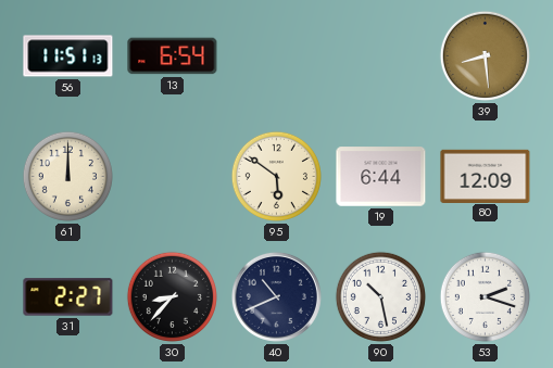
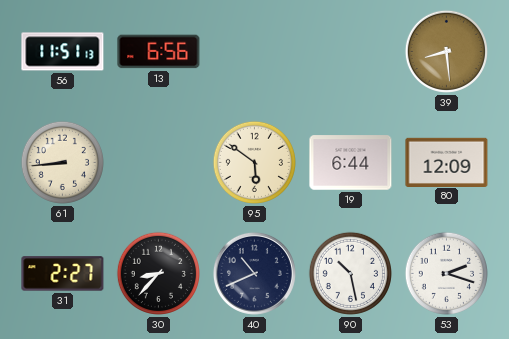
13: 6:54 -> 6:56
61: 12:00 -> 8:44
